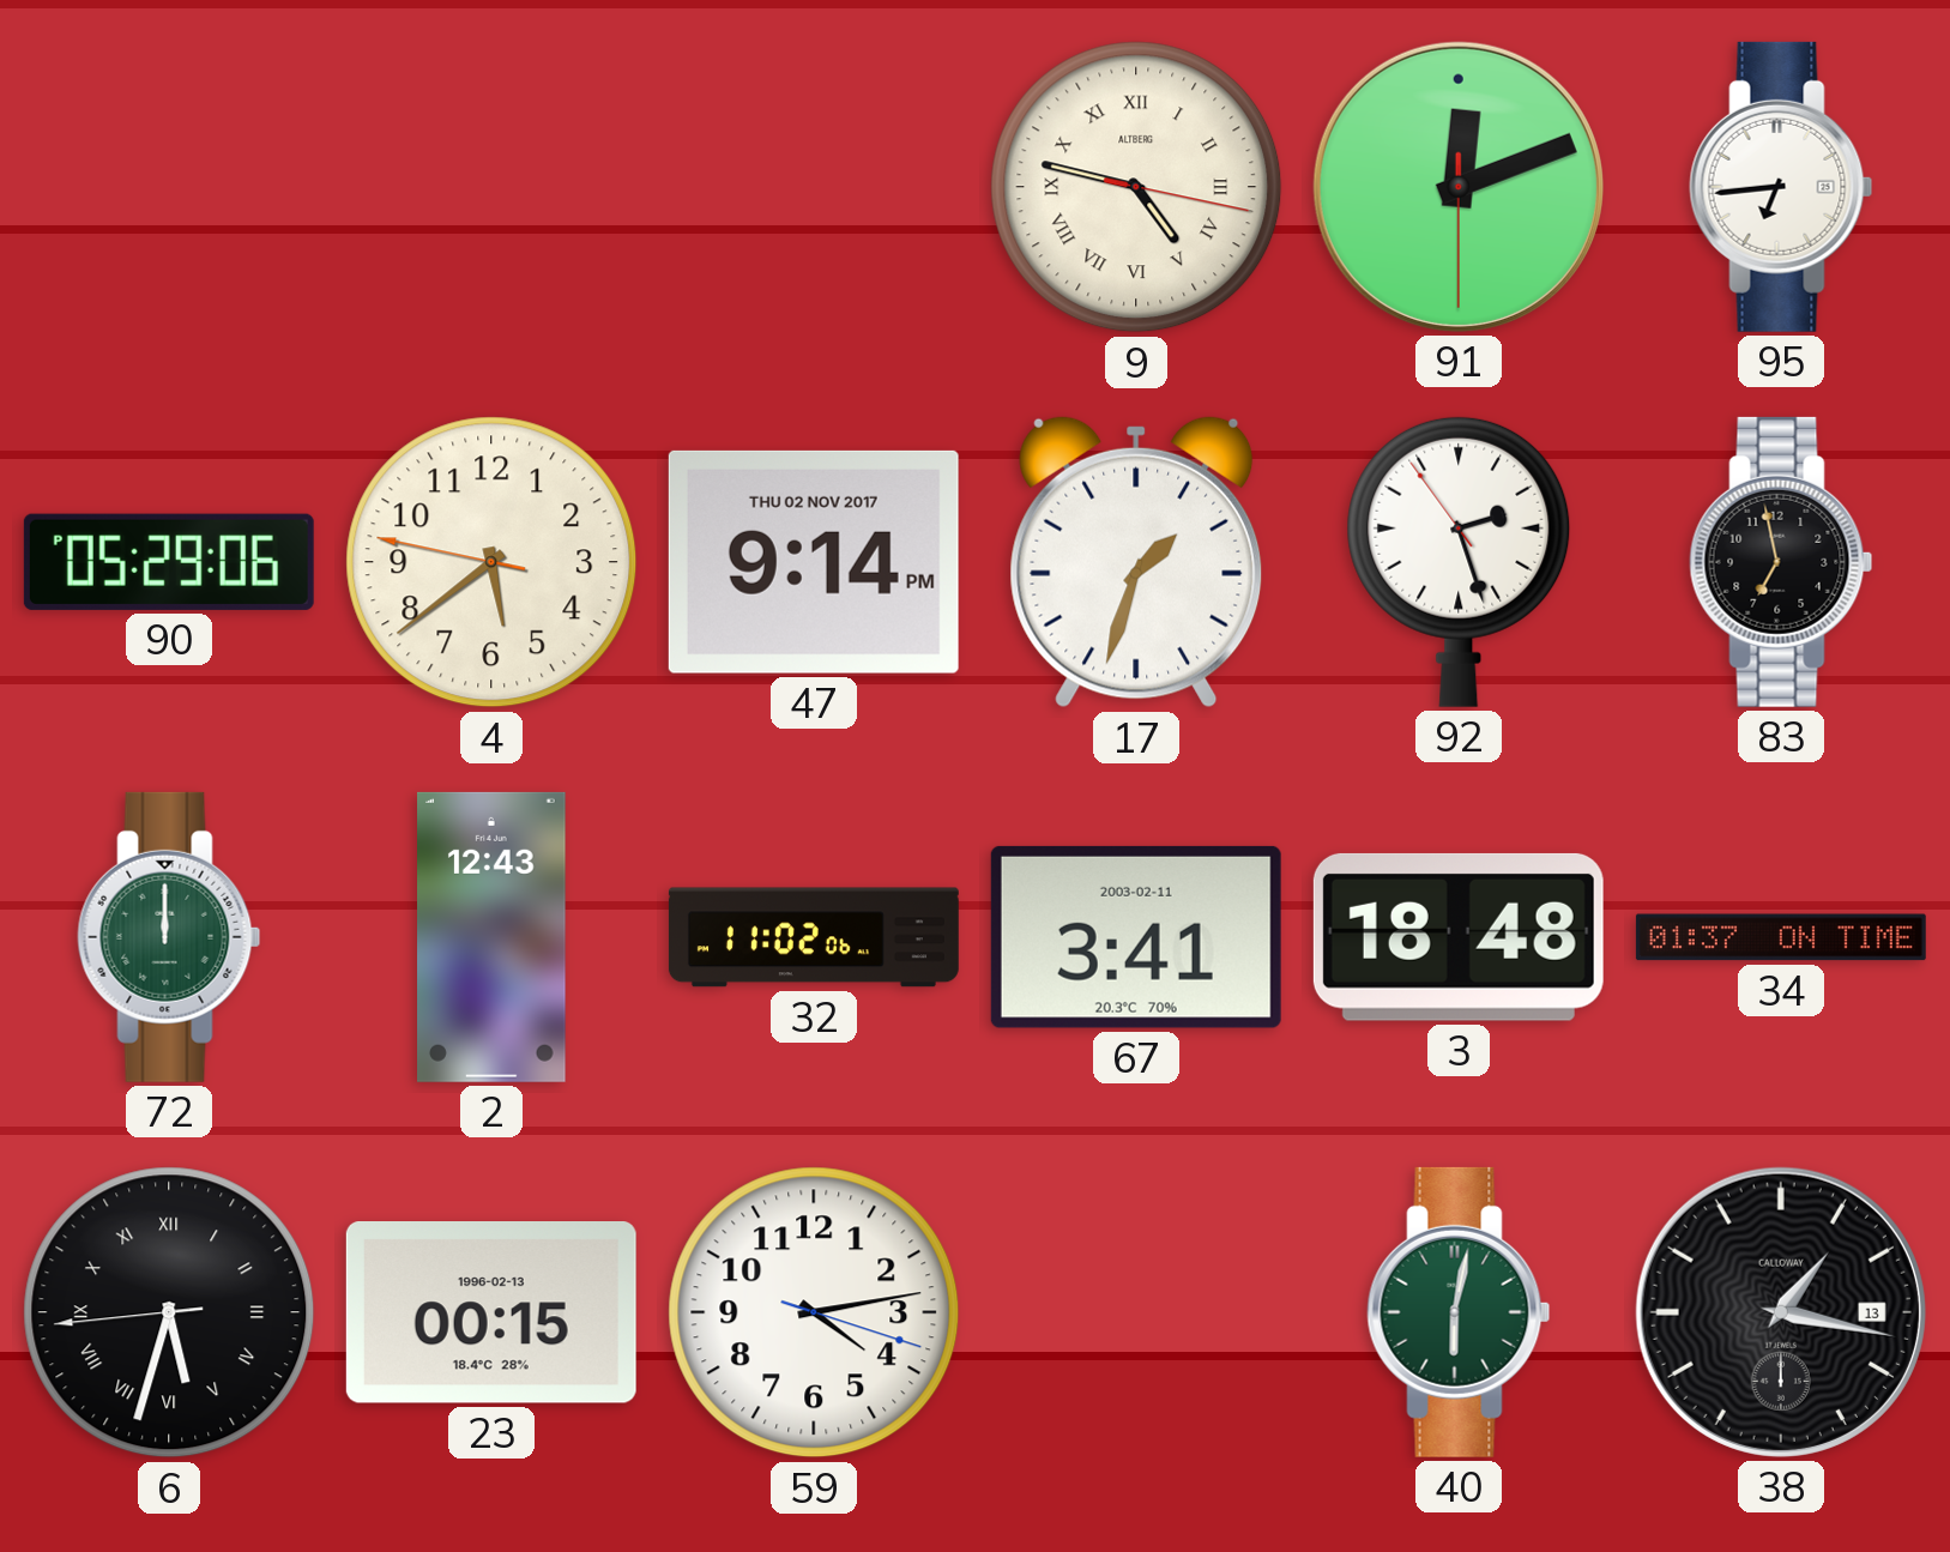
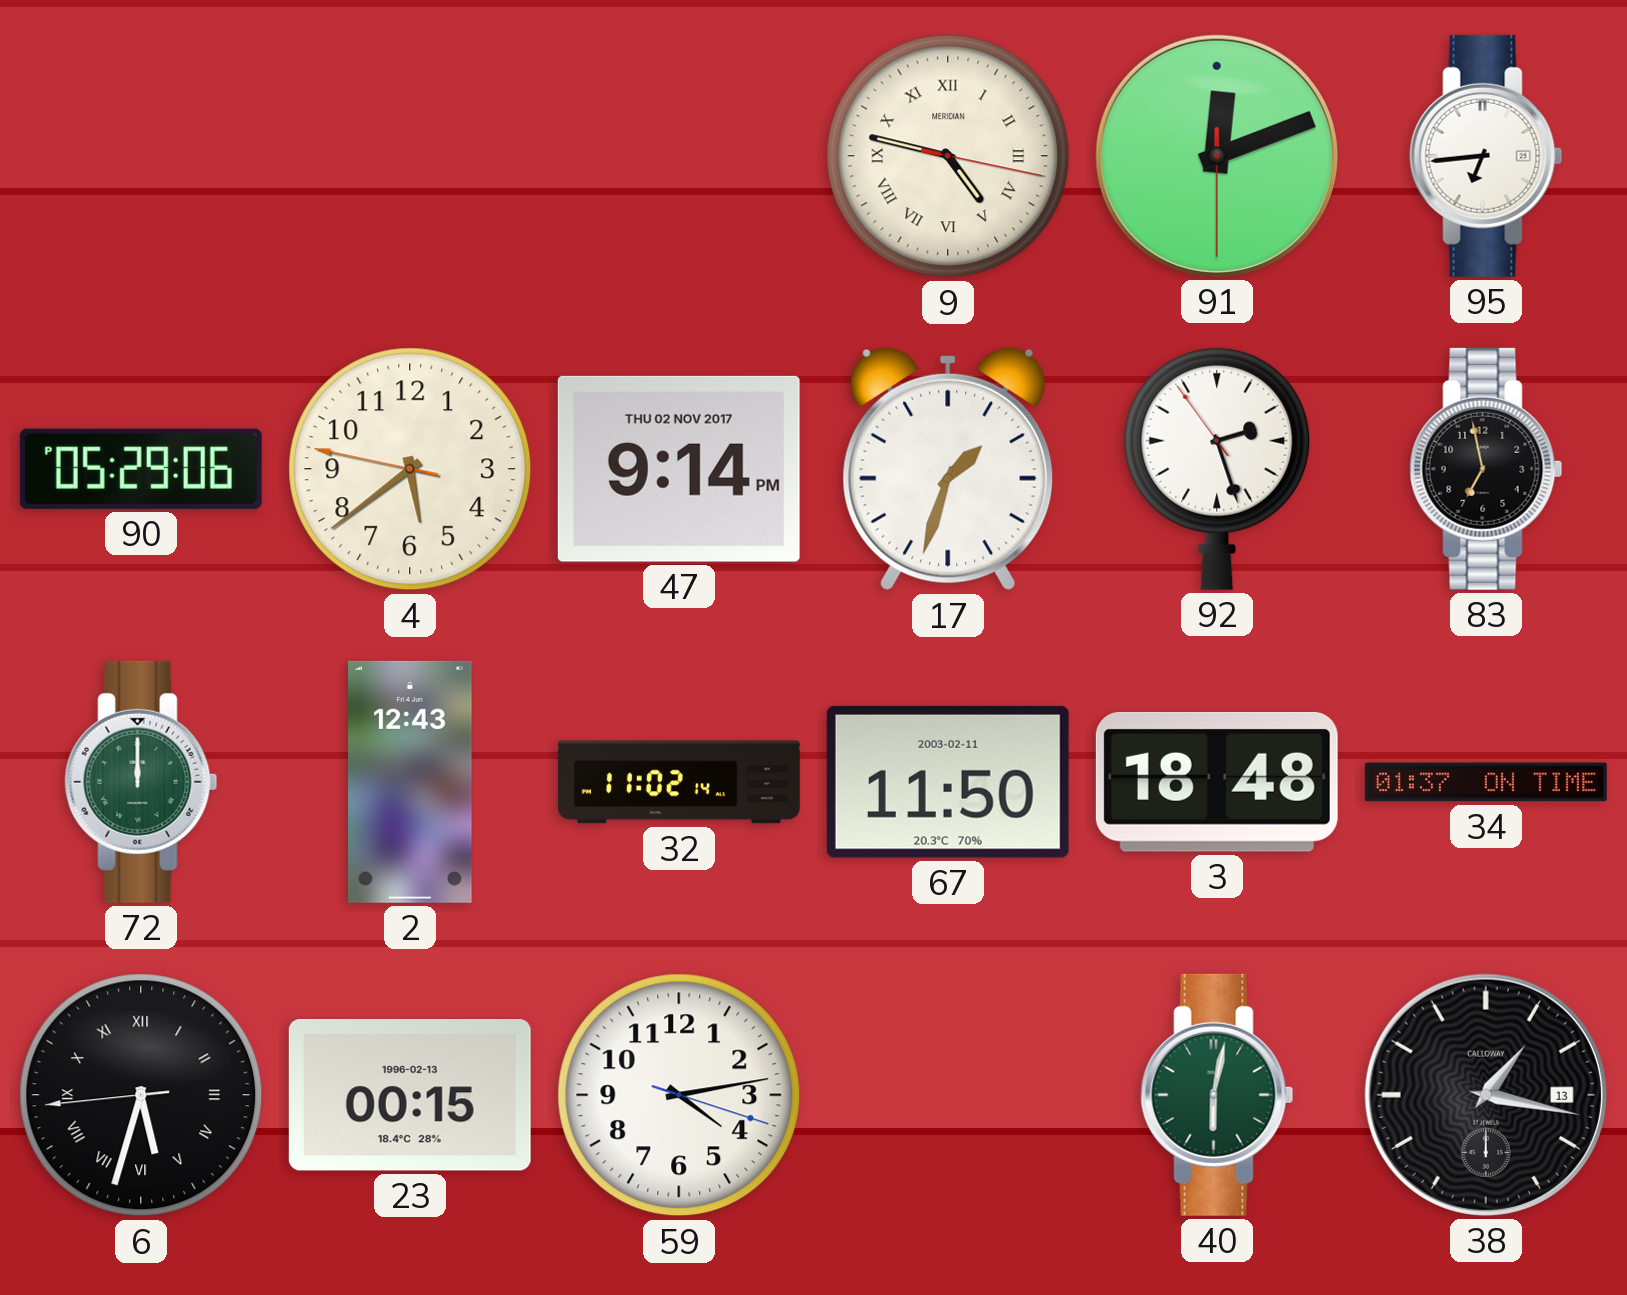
9 brand: ALTBERG -> MERIDIAN
32: 11:02:06 -> 11:02:14
67: 3:41 -> 11:50
